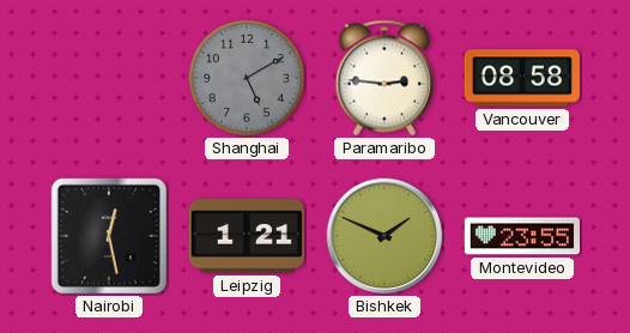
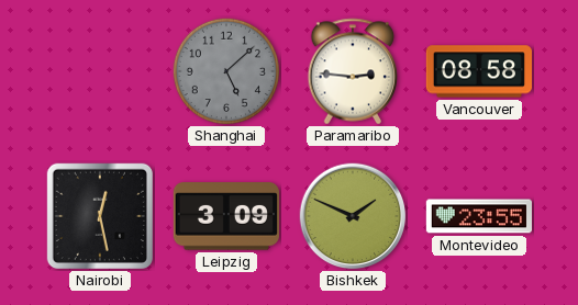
Shanghai: 5:10 -> 5:08
Leipzig: 1:21 -> 3:09
